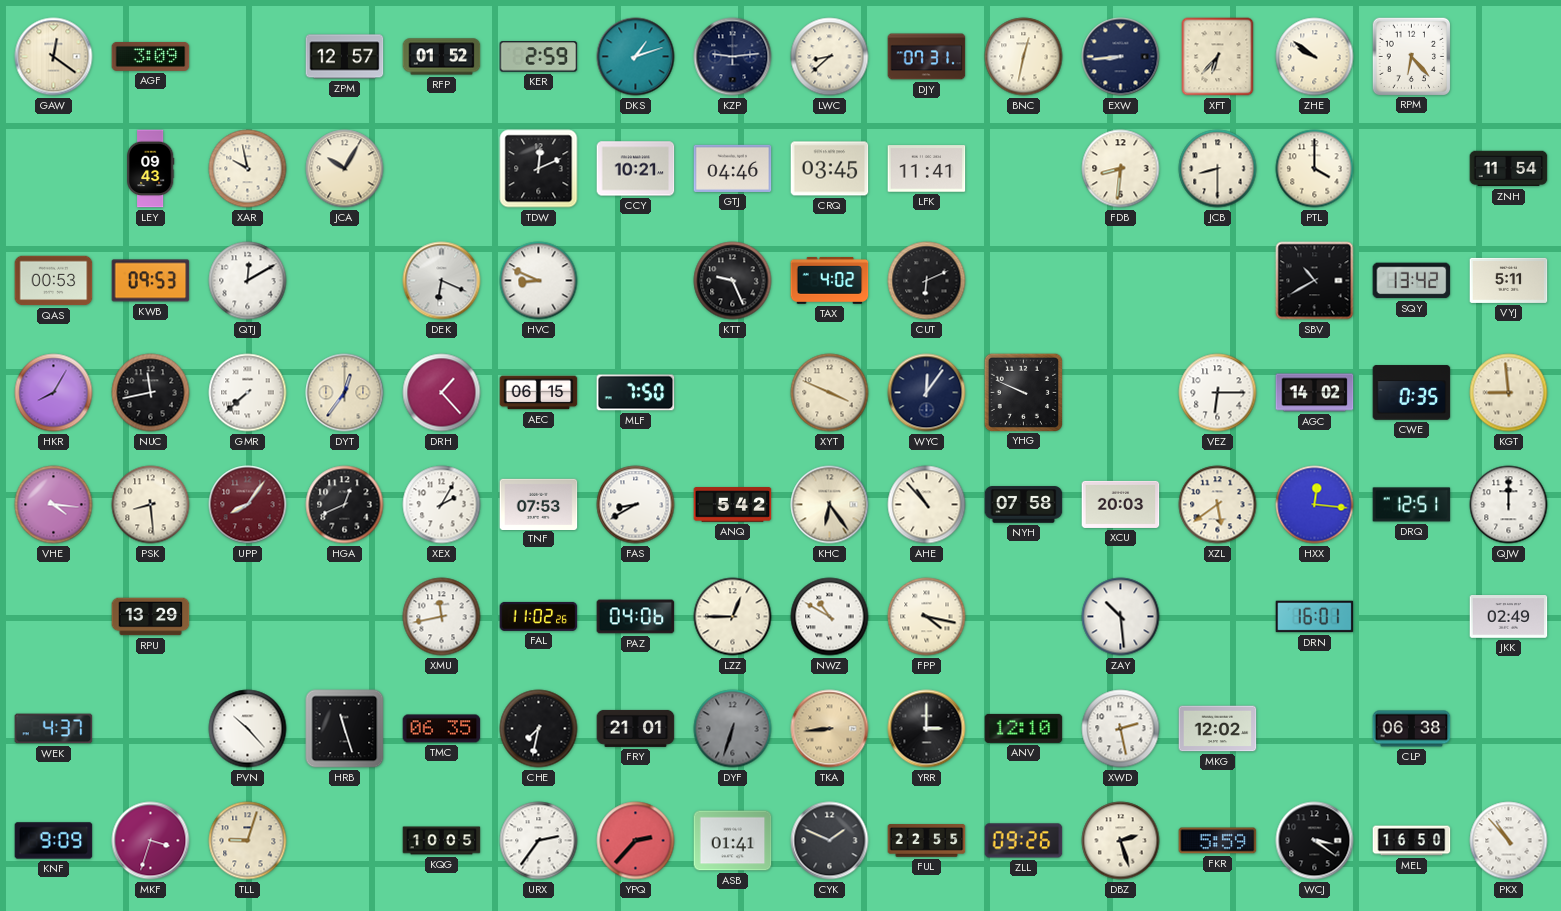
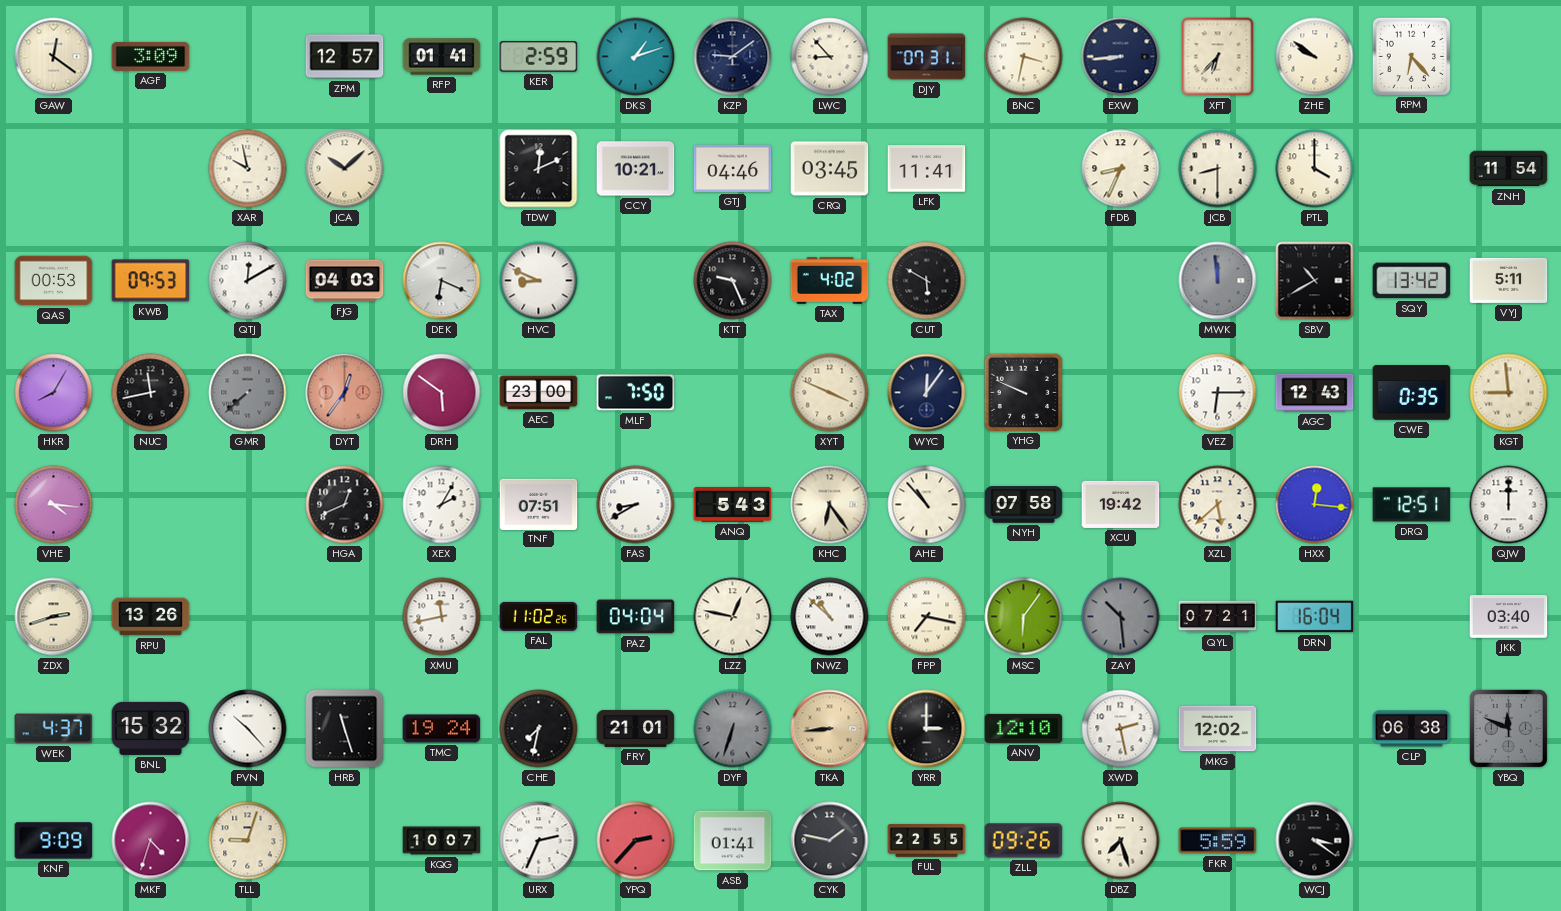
RFP: 01:52 -> 01:41
KZP: 9:14 -> 9:09
LWC: 8:38 -> 8:53
BNC: 12:32 -> 3:32
LEY: 09:43 -> none
JCA: 10:05 -> 10:08
FDB: 8:31 -> 8:34
FJG: none -> 04:03
CUT: 6:11 -> 5:50
MWK: none -> 11:59
GMR dial: white -> grey
DYT dial: cream -> salmon
DRH: 1:23 -> 5:51
AEC: 06:15 -> 23:00
AGC: 14:02 -> 12:43
PSK: 8:29 -> none
UPP: 8:06 -> none
TNF: 07:53 -> 07:51
ANQ: 5:42 -> 5:43
XCU: 20:03 -> 19:42
XZL: 5:39 -> 5:38
ZDX: none -> 2:42
RPU: 13:29 -> 13:26
PAZ: 04:06 -> 04:04
LZZ: 12:45 -> 12:47
NWZ: 10:50 -> 10:52
FPP: 4:17 -> 7:17
MSC: none -> 6:06
ZAY dial: white -> grey
QYL: none -> 07:21
DRN: 16:01 -> 16:04
JKK: 02:49 -> 03:40
BNL: none -> 15:32
TMC: 06:35 -> 19:24
YBQ: none -> 11:49
MKF: 3:33 -> 4:33
KQG: 10:05 -> 10:07
URX: 2:36 -> 2:34
CYK: 1:49 -> 1:47
DBZ: 2:27 -> 7:27
MEL: 16:50 -> none
PKX: 10:53 -> none
